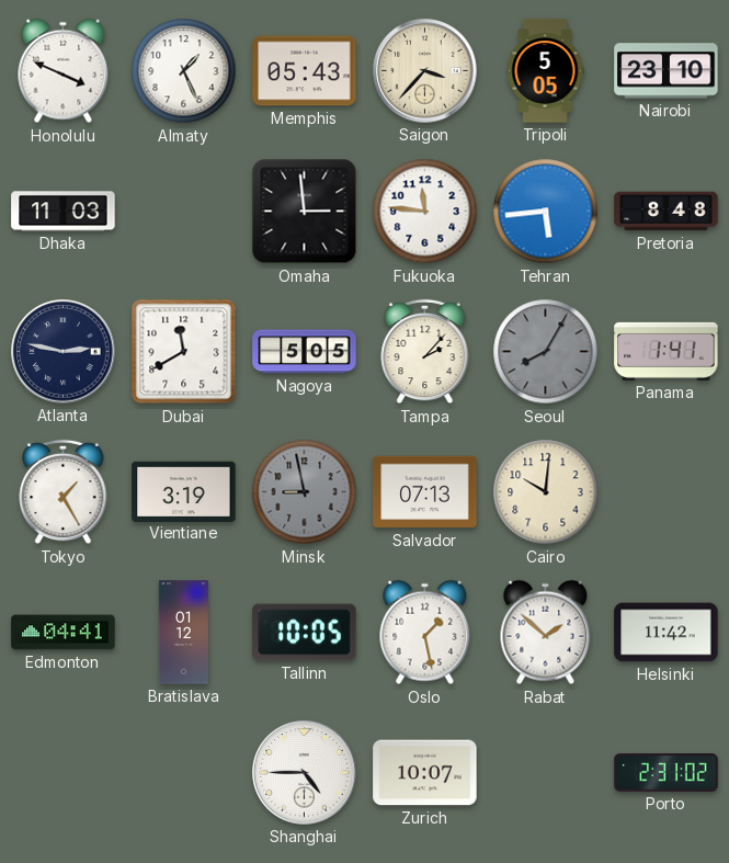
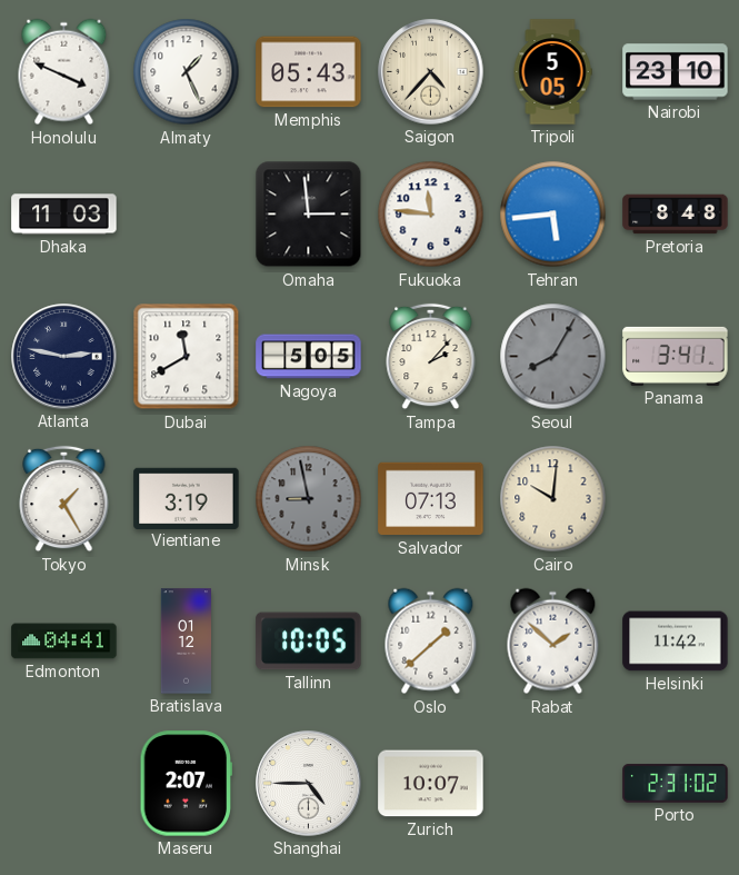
Saigon: 3:37 -> 4:37
Panama: 1:41 -> 3:41
Oslo: 1:28 -> 1:38
Maseru: none -> 2:07
